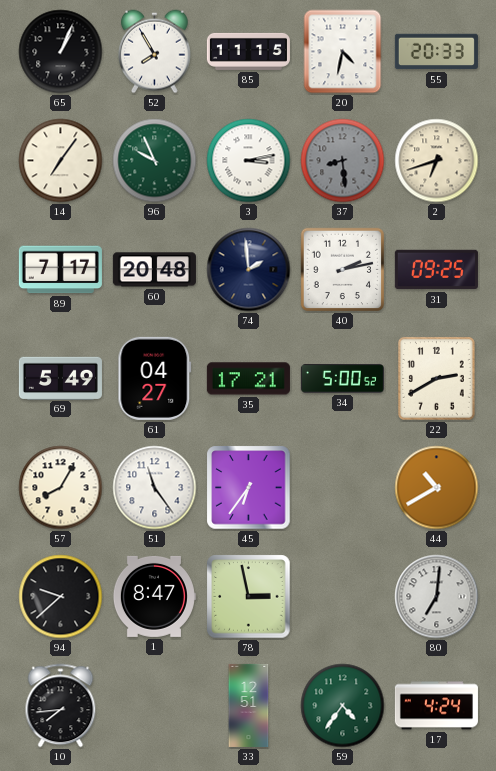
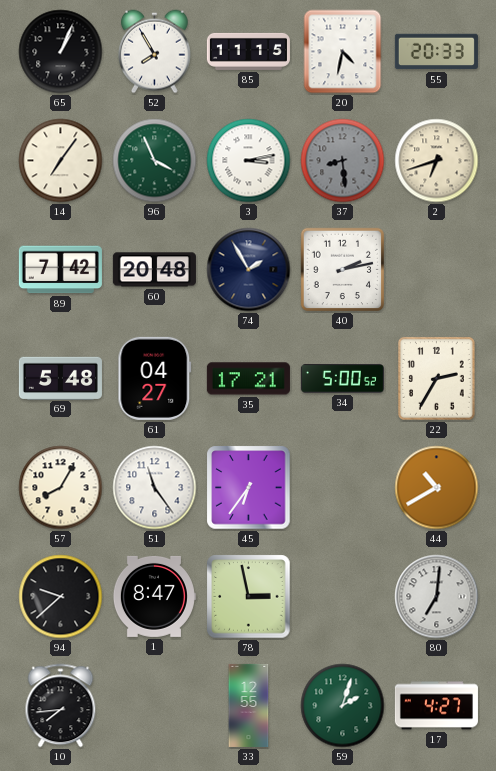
96: 9:56 -> 3:56
89: 7:17 -> 7:42
74: 1:59 -> 1:55
31: 09:25 -> none
69: 5:49 -> 5:48
22: 2:40 -> 2:35
33: 12:51 -> 12:55
59: 4:36 -> 2:03
17: 4:24 -> 4:27
